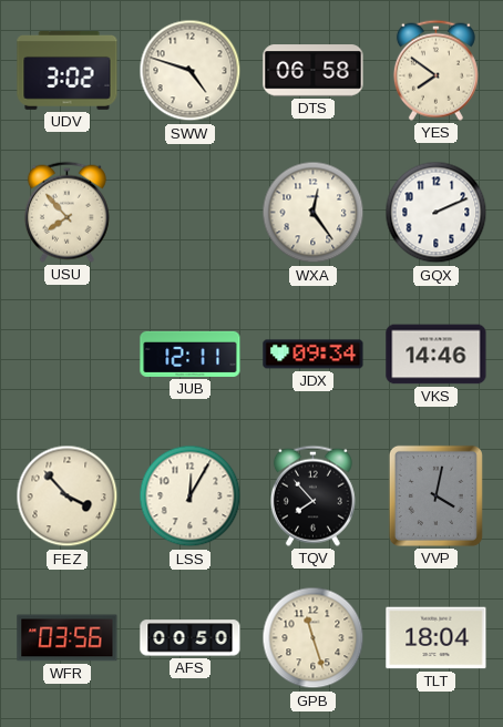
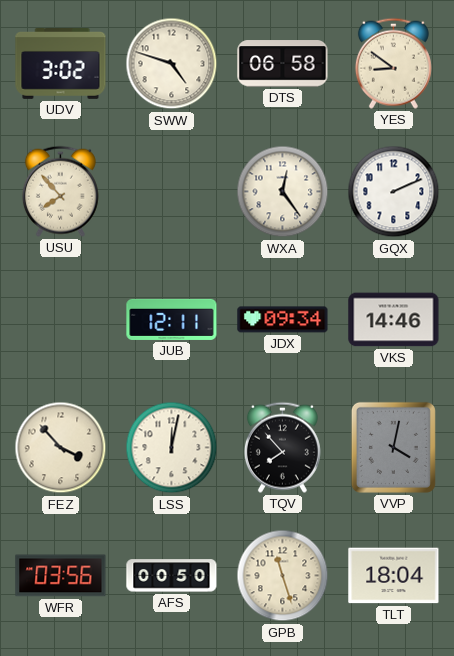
YES: 7:51 -> 8:51
LSS: 12:05 -> 12:02
